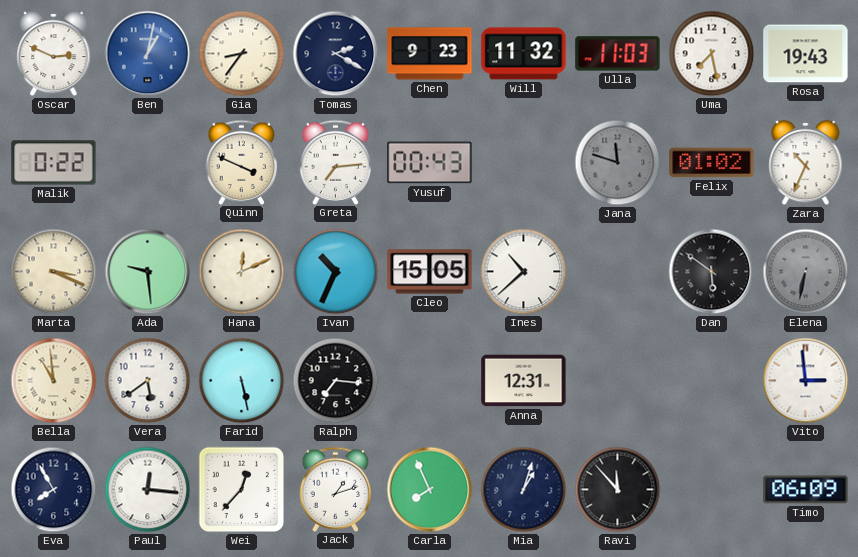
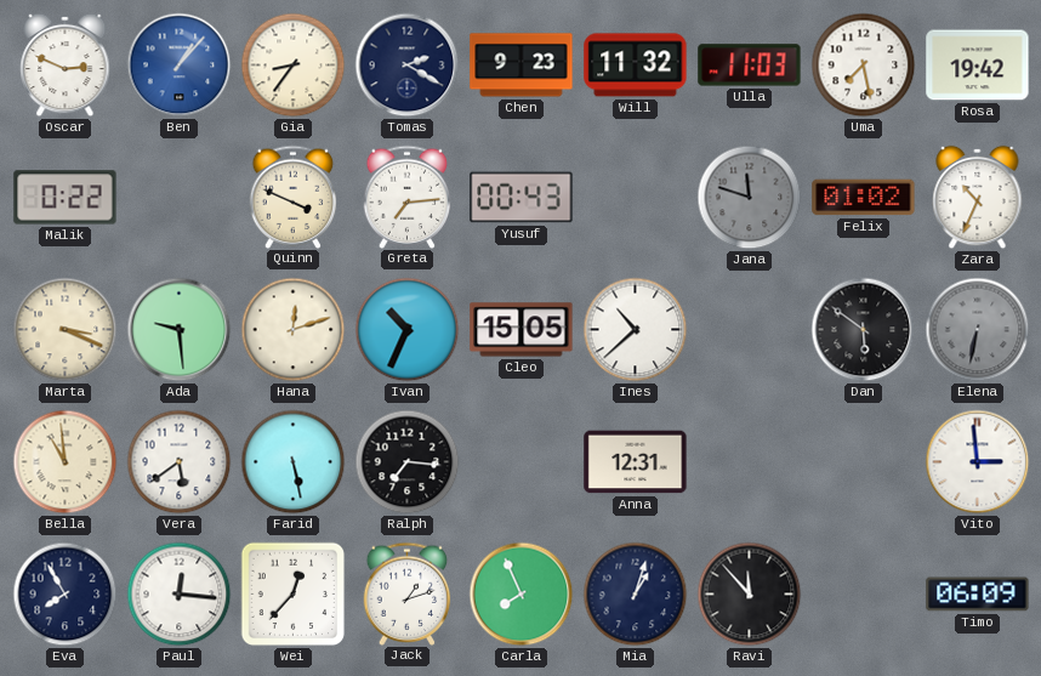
Ben: 1:02 -> 1:07
Rosa: 19:43 -> 19:42
Hana: 12:11 -> 12:12
